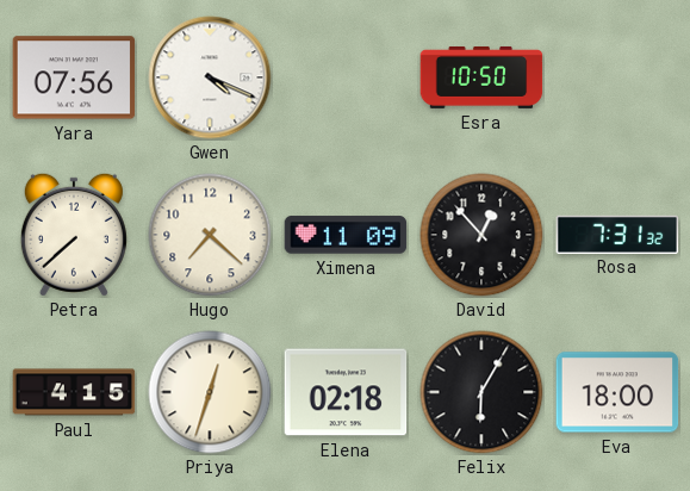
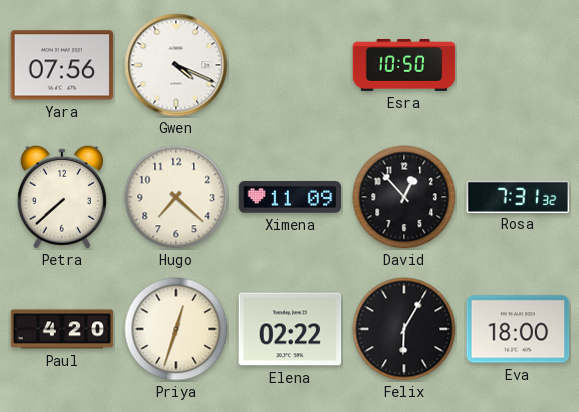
Paul: 4:15 -> 4:20
Elena: 02:18 -> 02:22
